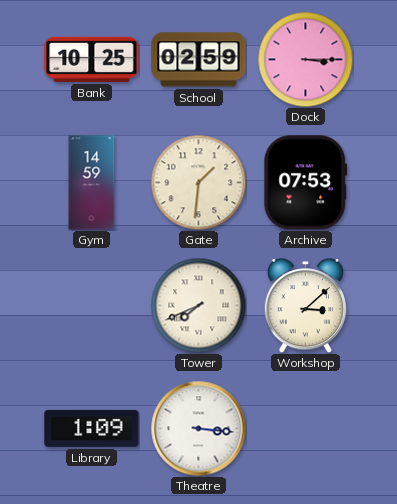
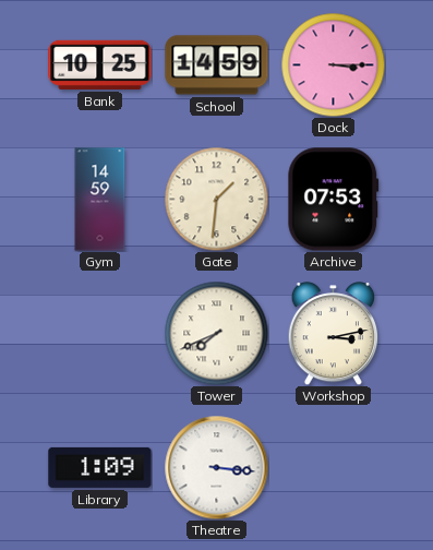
School: 02:59 -> 14:59
Workshop: 3:08 -> 3:13
